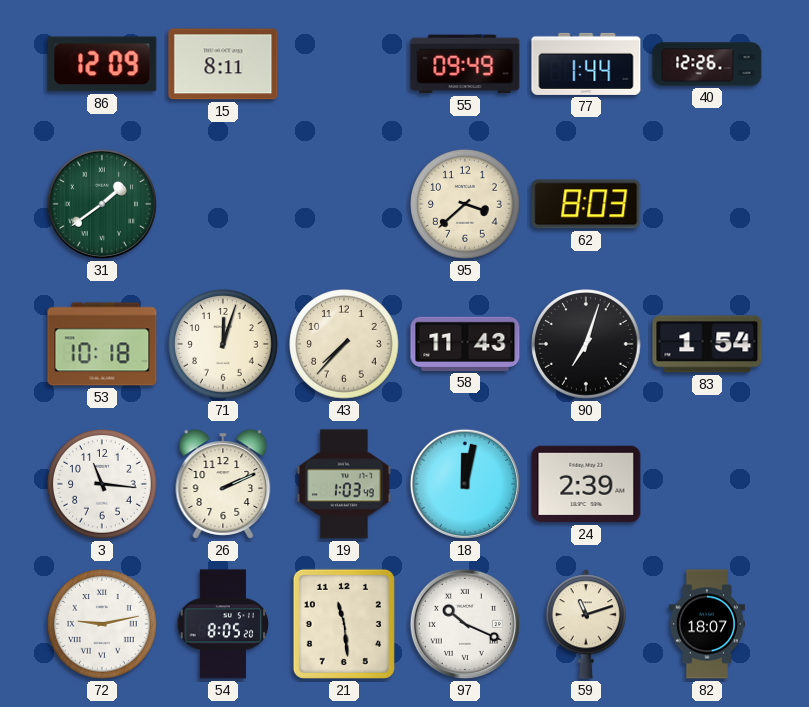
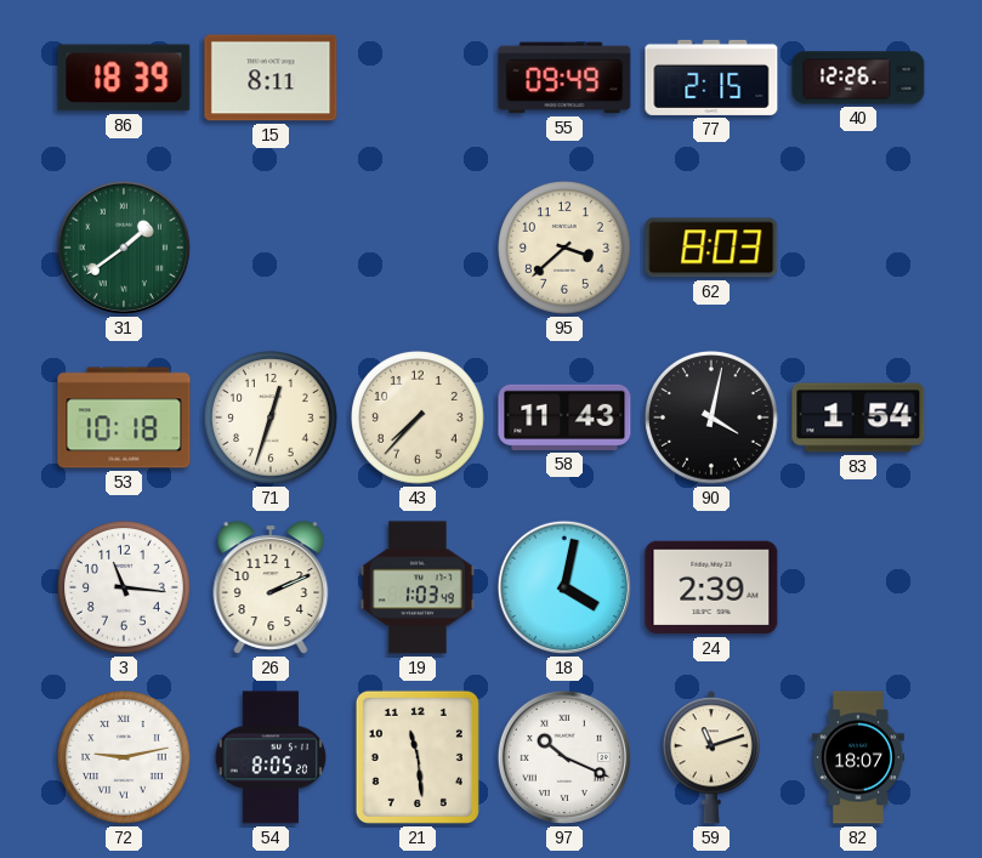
86: 12:09 -> 18:39
77: 1:44 -> 2:15
71: 12:03 -> 12:33
90: 7:03 -> 4:02
18: 12:02 -> 4:02
